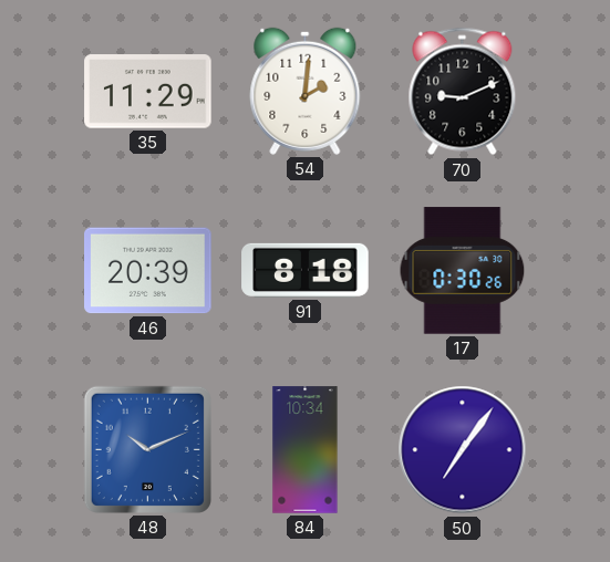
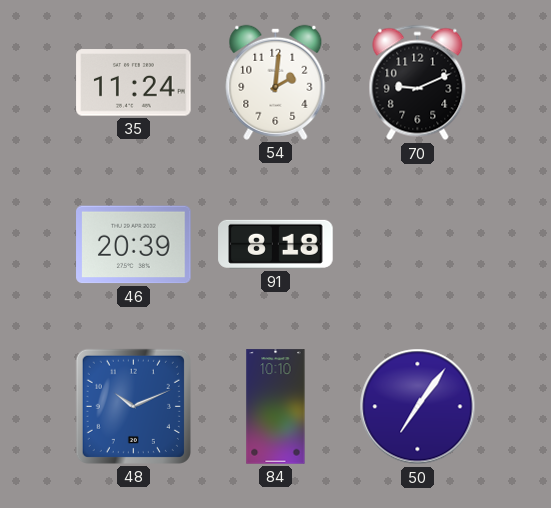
35: 11:29 -> 11:24
17: 0:30 -> none
84: 10:34 -> 10:10
